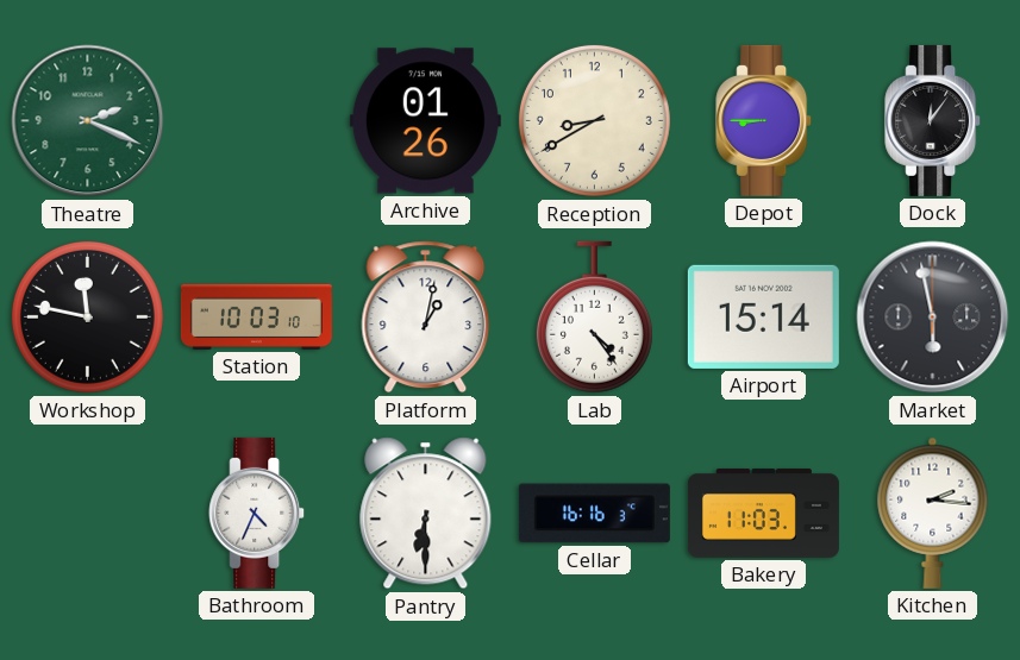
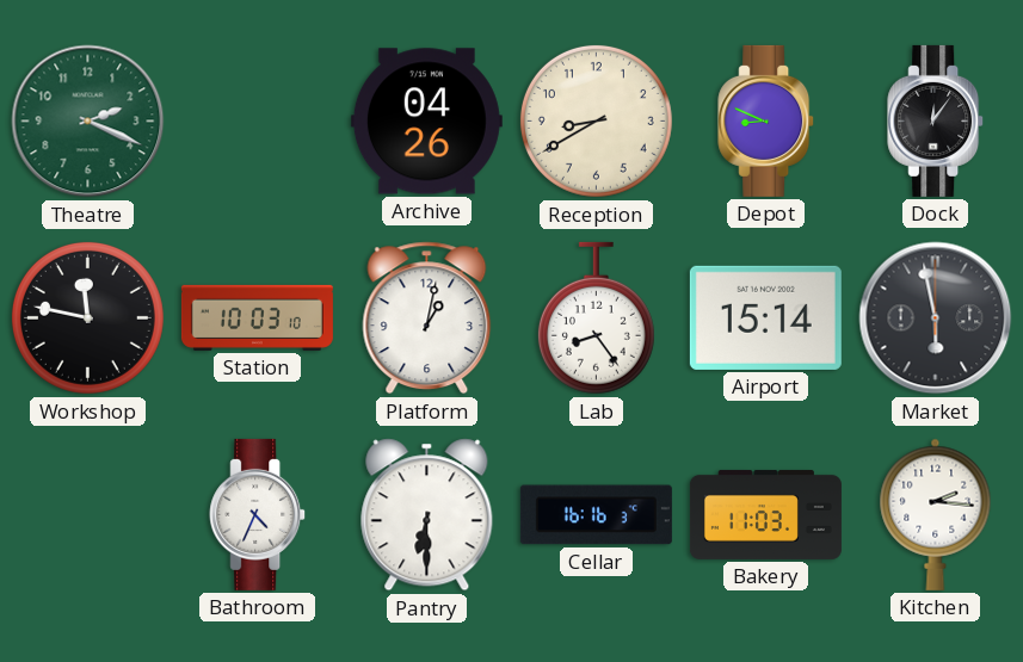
Archive: 01:26 -> 04:26
Depot: 8:45 -> 8:49
Lab: 4:24 -> 8:24
